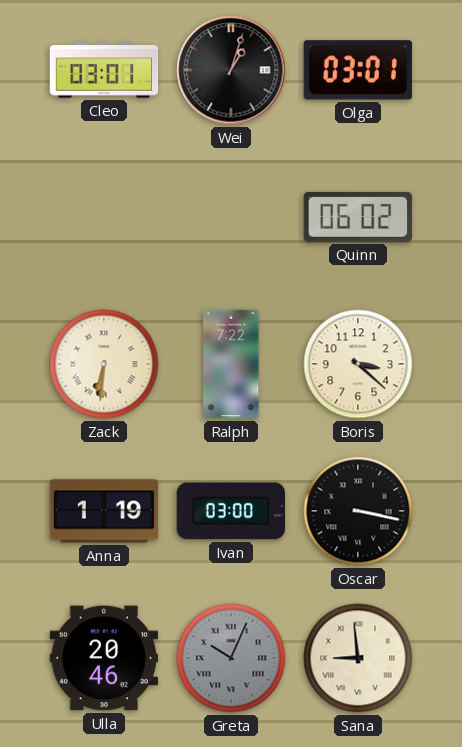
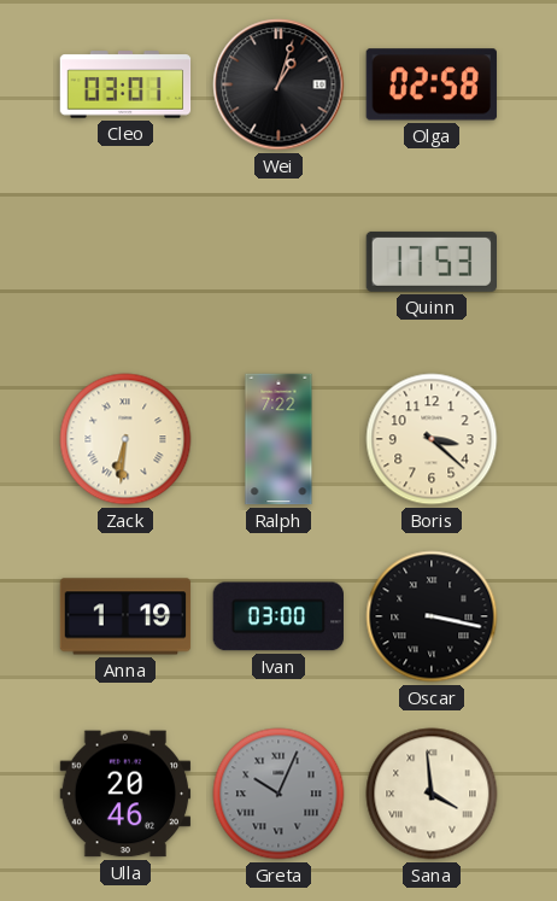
Olga: 03:01 -> 02:58
Quinn: 06:02 -> 17:53
Sana: 8:59 -> 3:59
